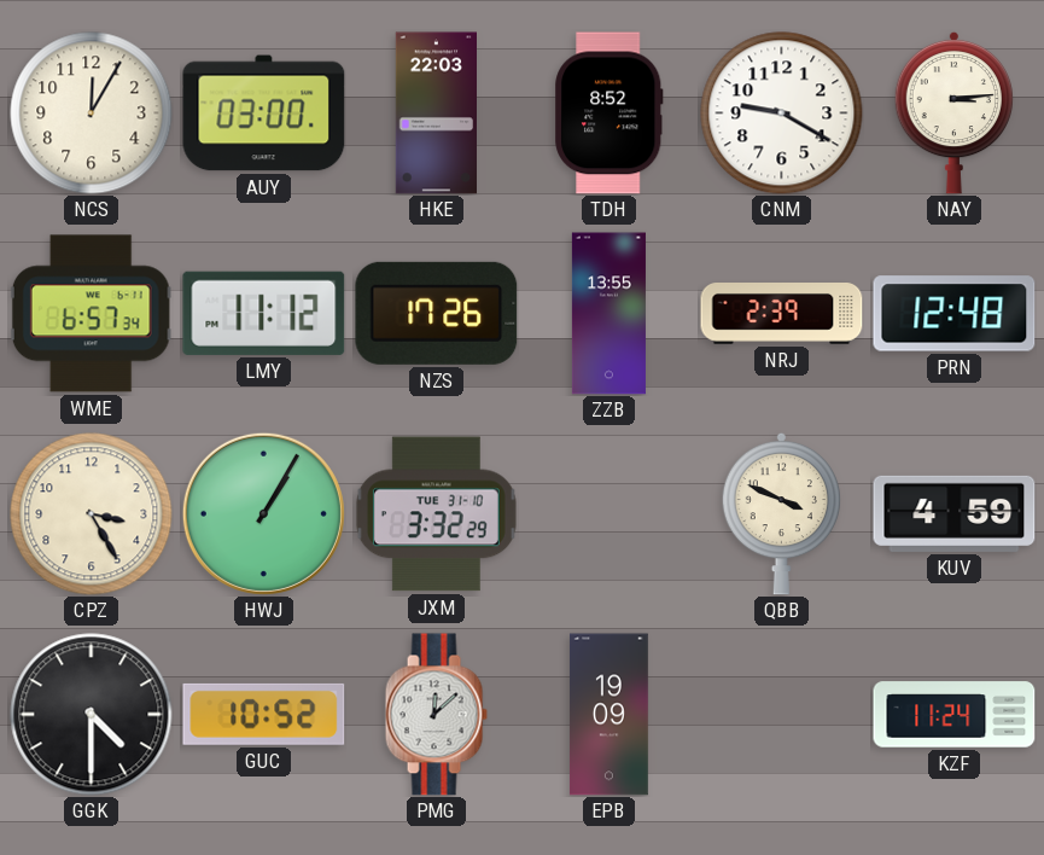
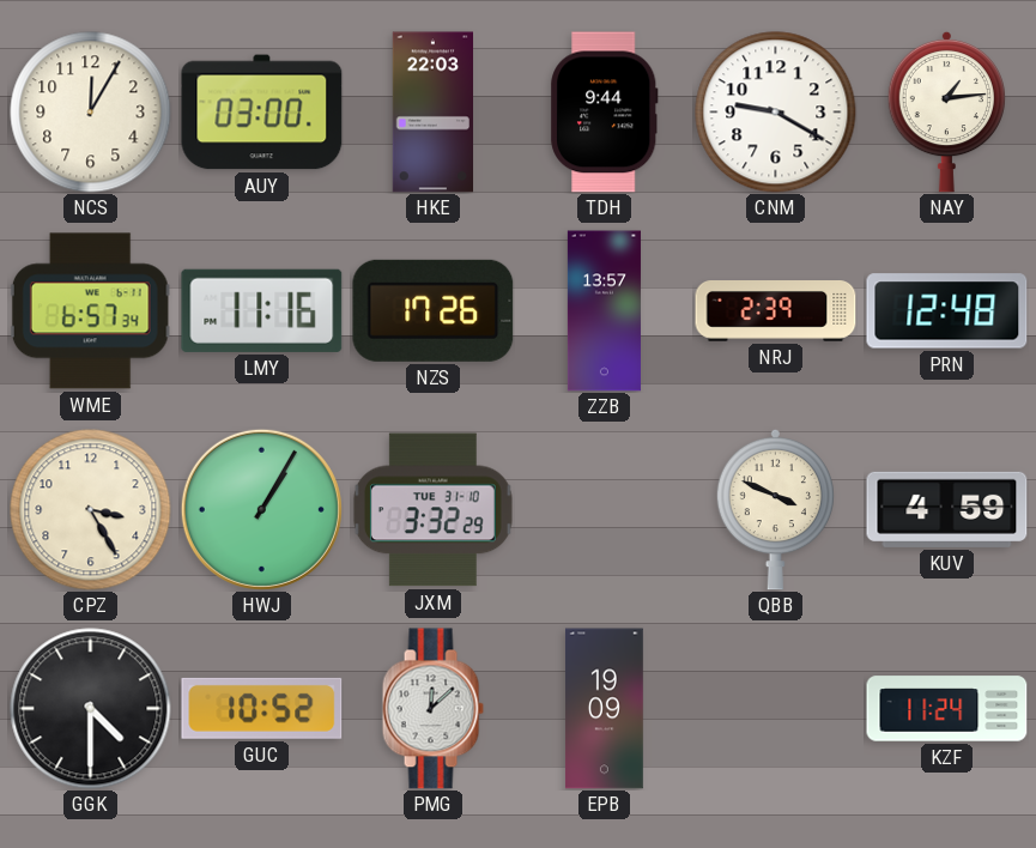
TDH: 8:52 -> 9:44
NAY: 3:14 -> 1:14
LMY: 11:12 -> 11:16
ZZB: 13:55 -> 13:57
